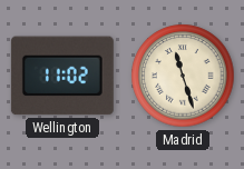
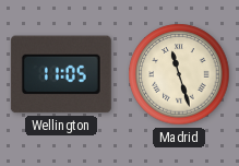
Wellington: 11:02 -> 11:05
